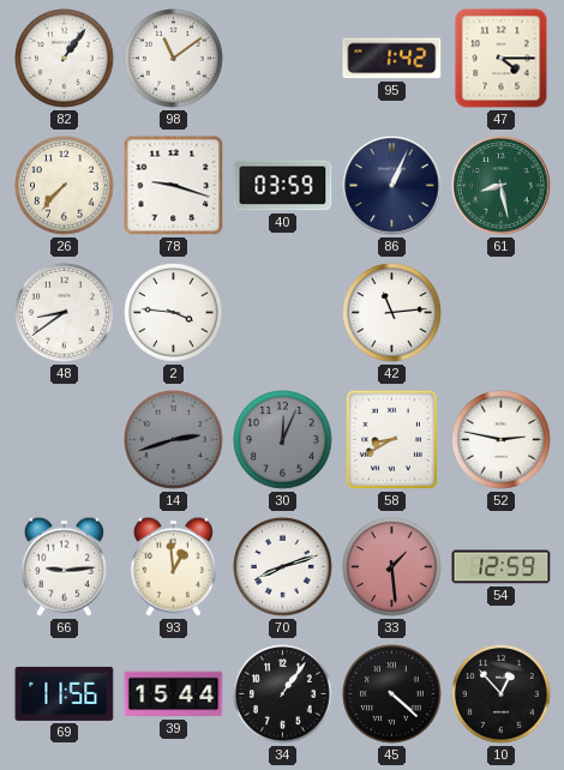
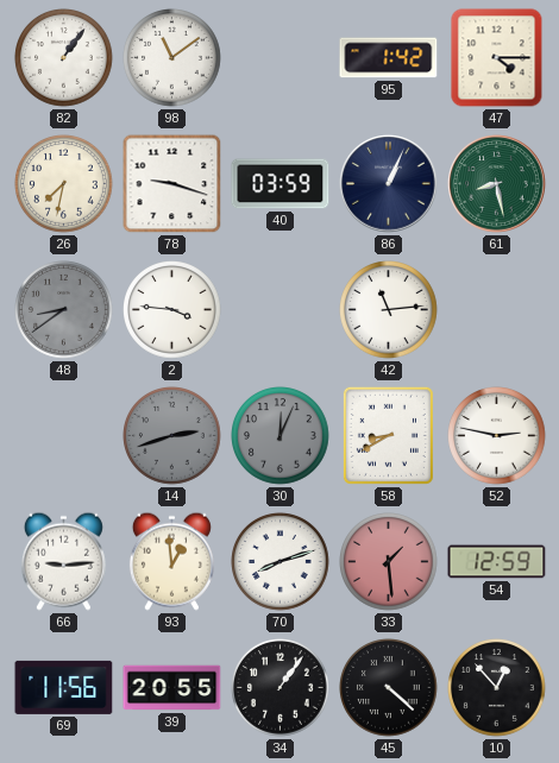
26: 7:37 -> 7:32
48 dial: white -> grey
39: 15:44 -> 20:55
